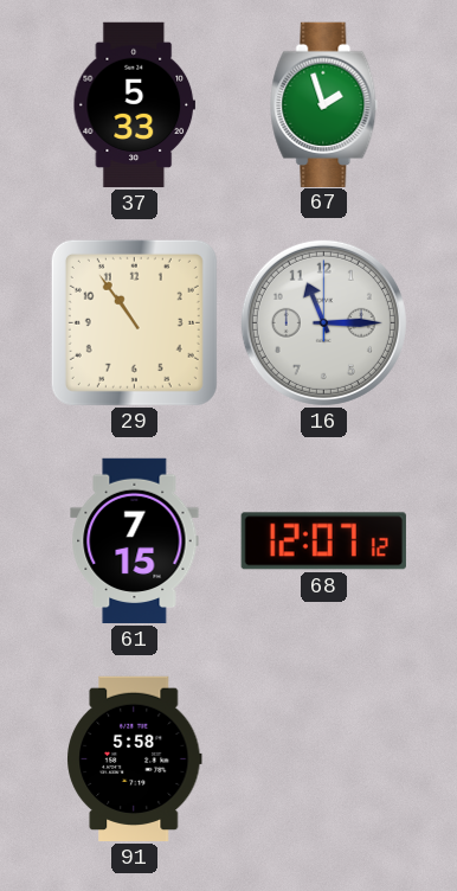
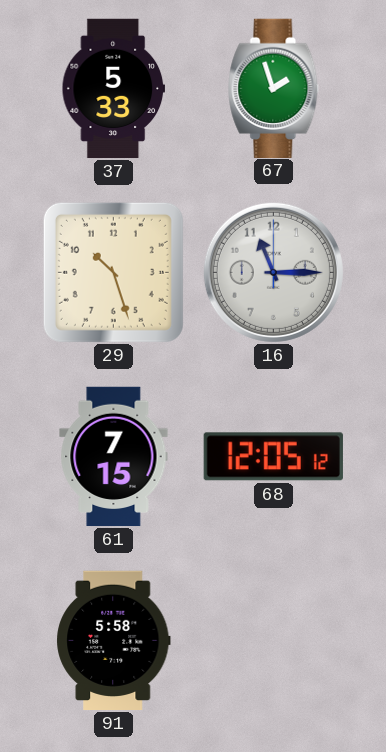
29: 10:54 -> 10:27
68: 12:07 -> 12:05
